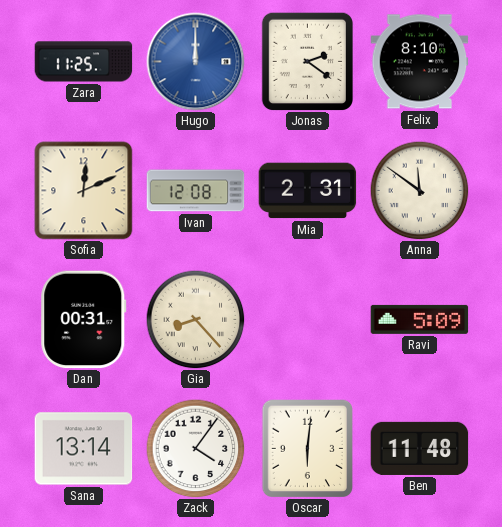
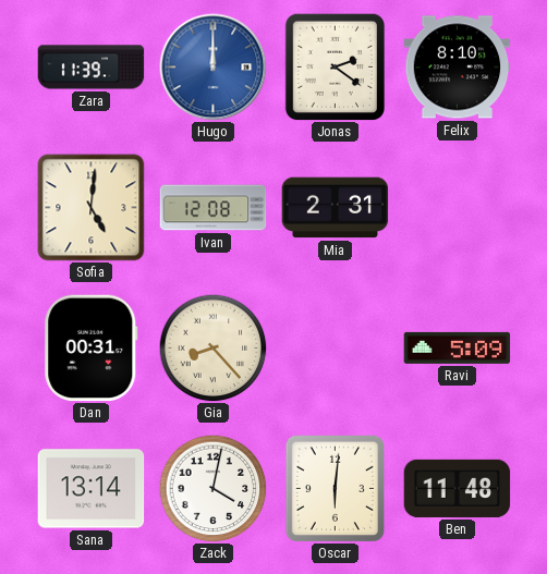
Zara: 11:25 -> 11:39
Sofia: 12:11 -> 5:01
Anna: 11:51 -> none
Zack: 4:06 -> 4:02
